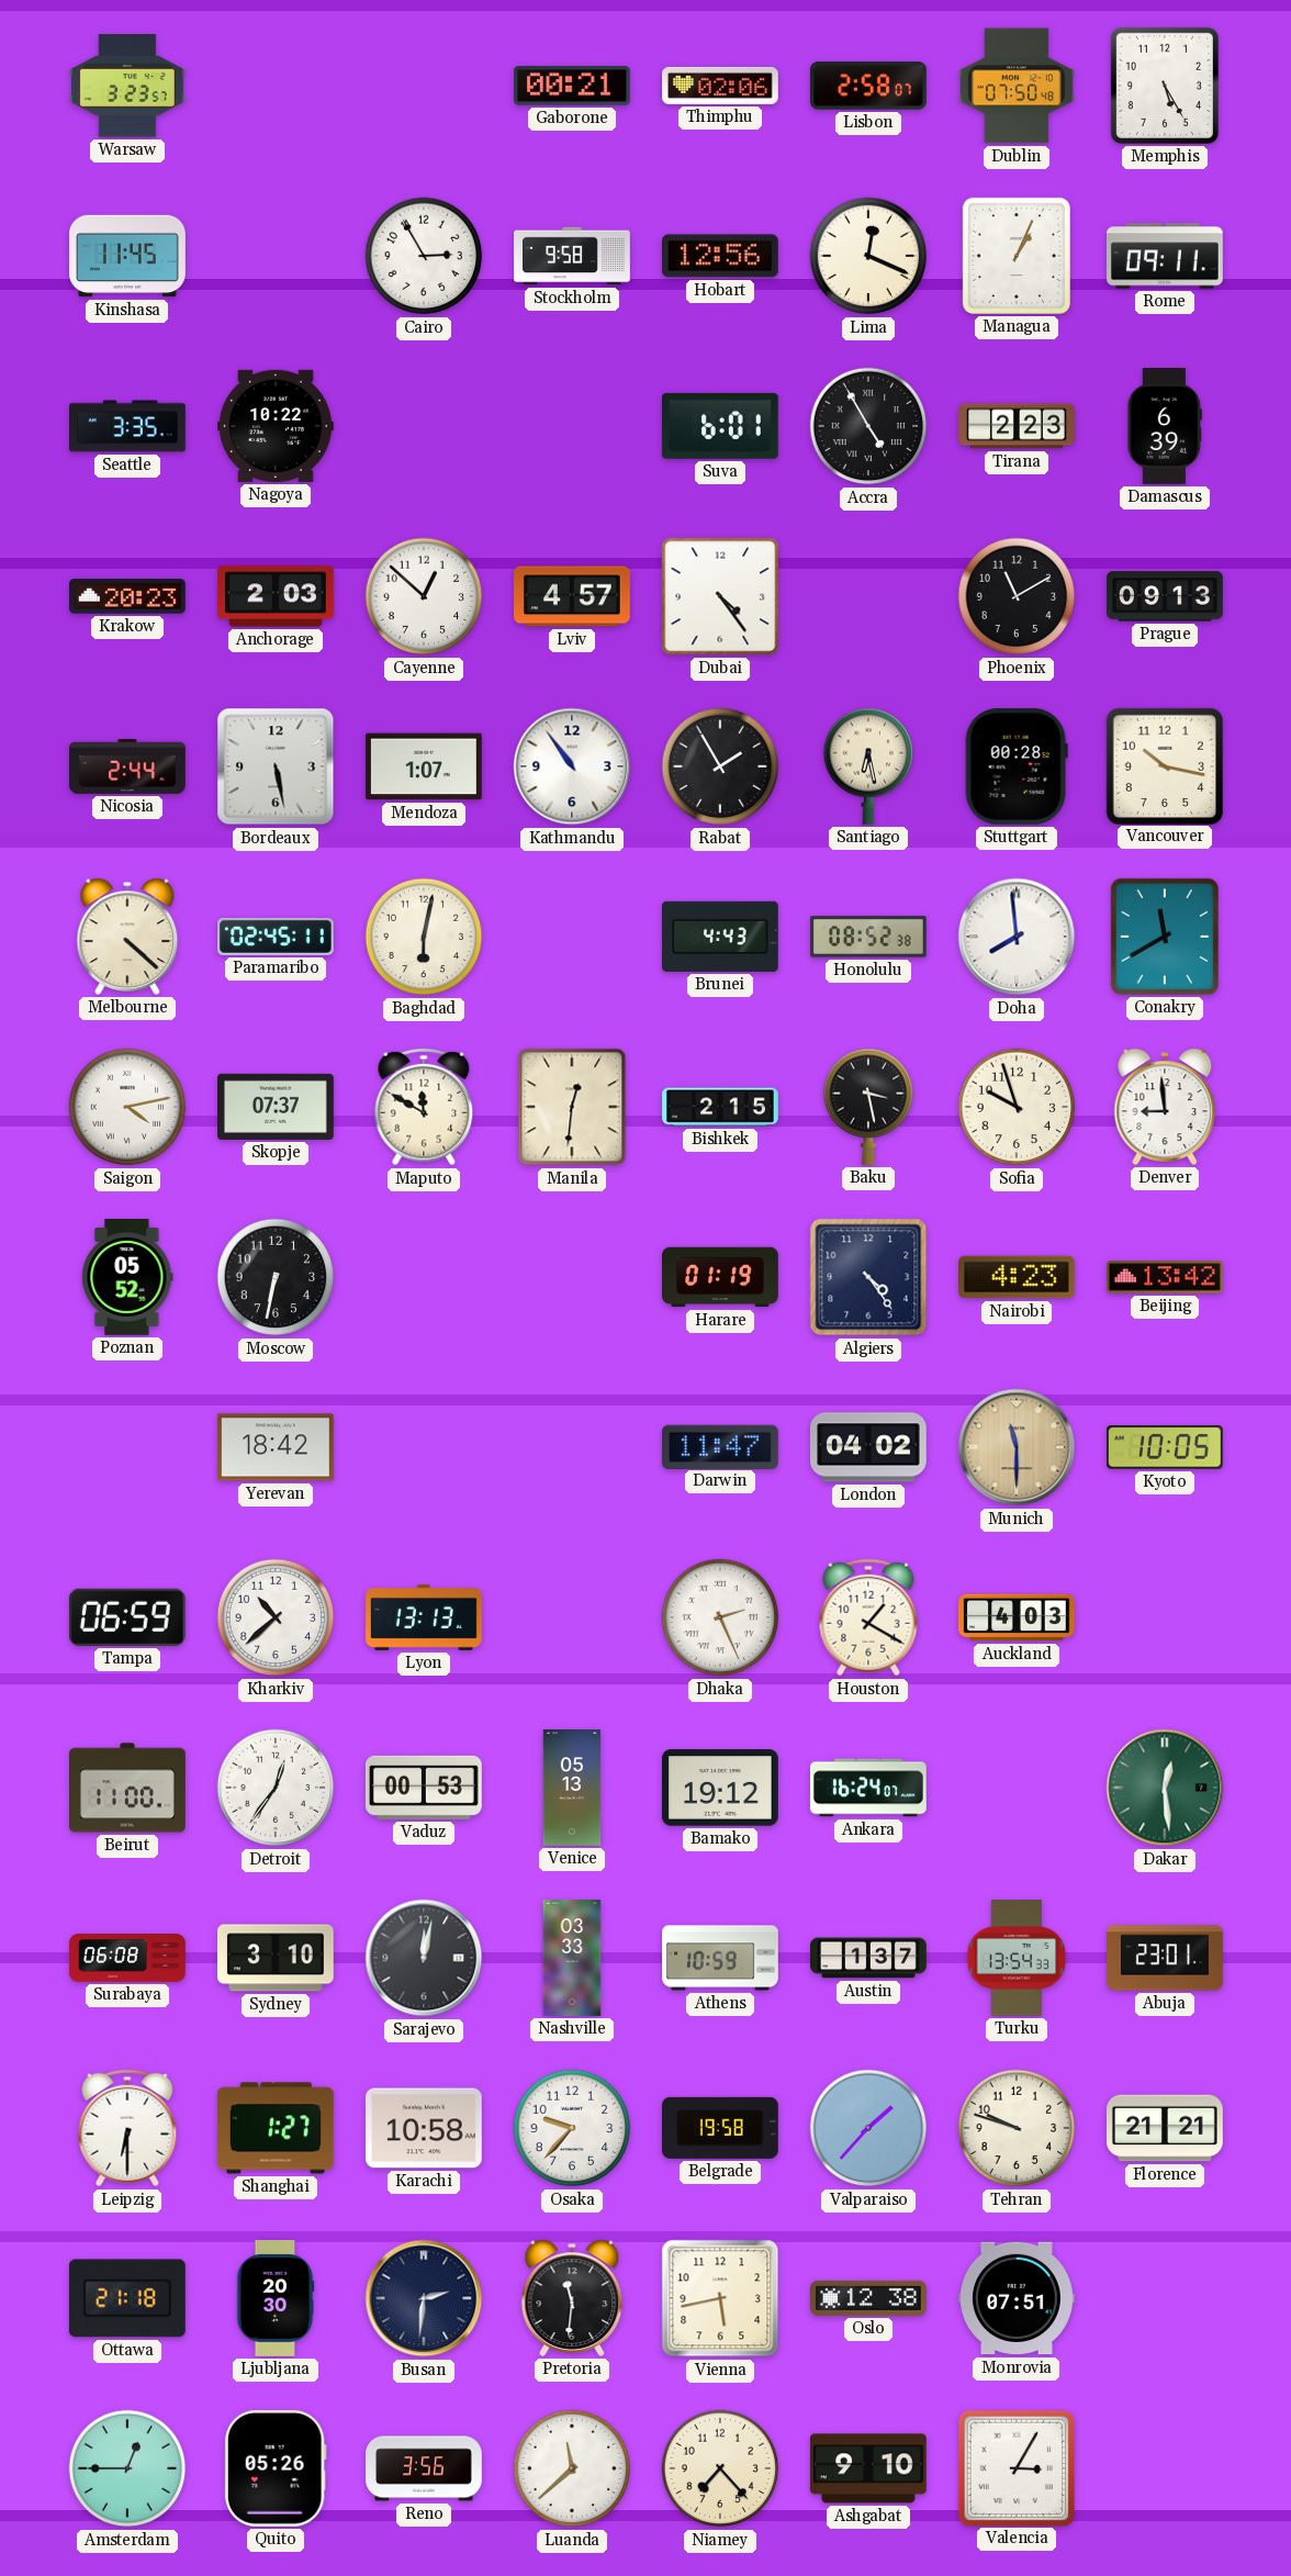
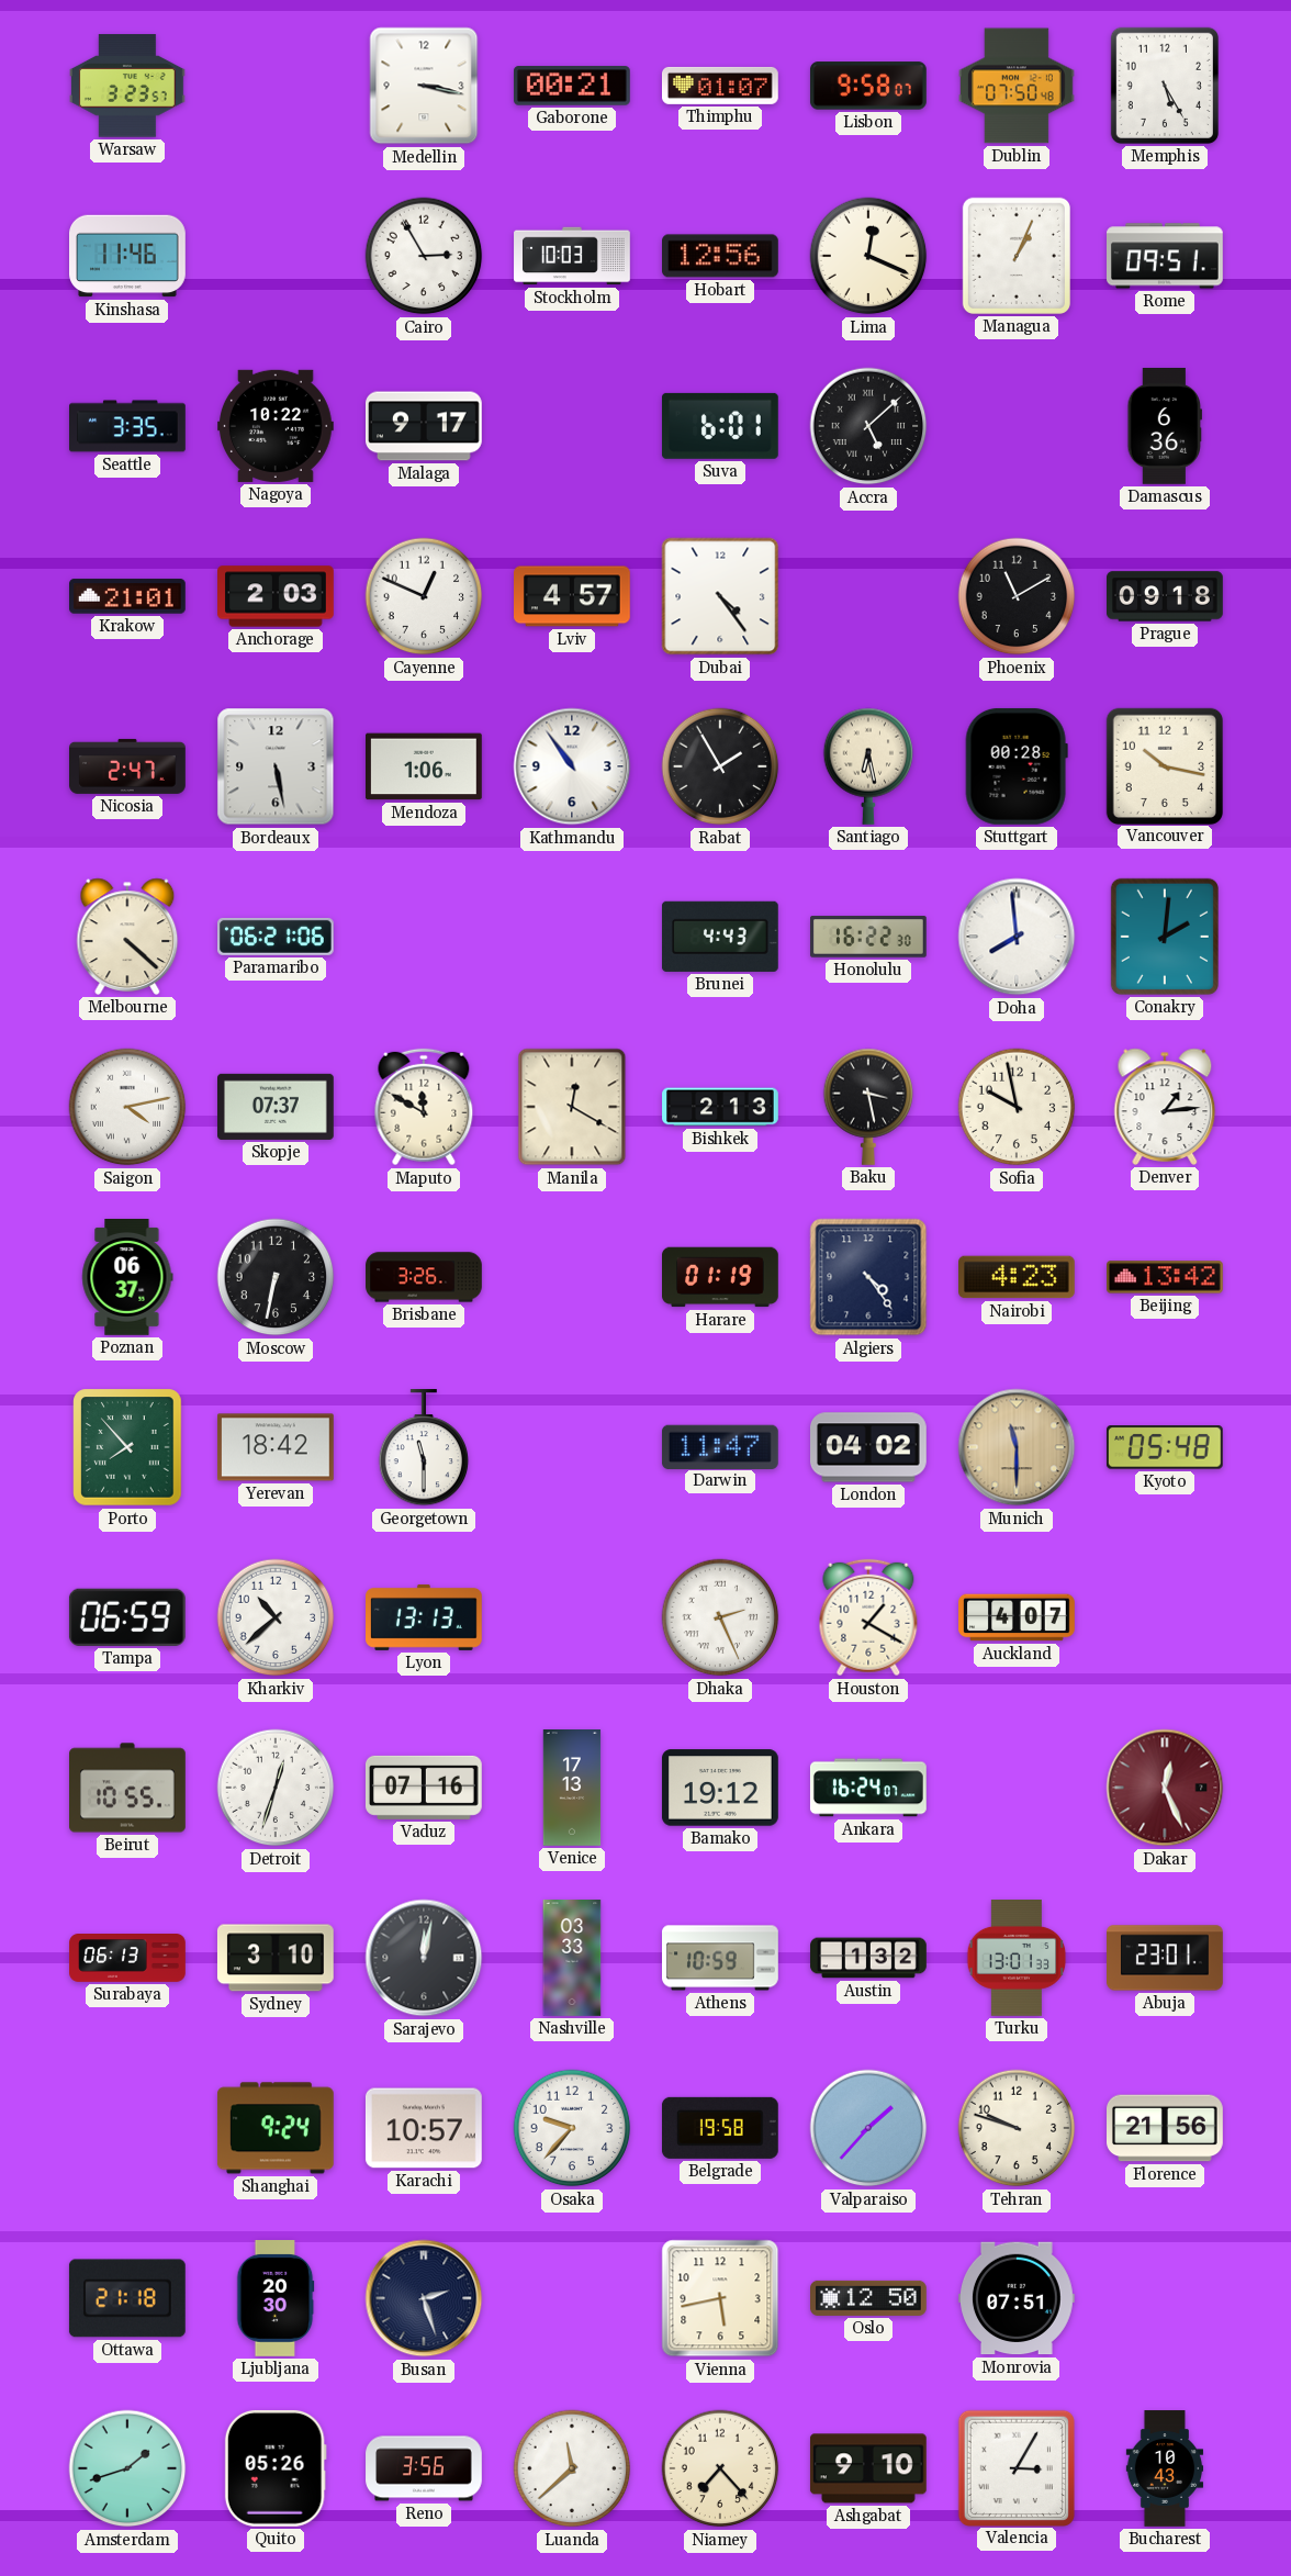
Medellin: none -> 3:17
Thimphu: 02:06 -> 01:07
Lisbon: 2:58 -> 9:58
Kinshasa: 11:45 -> 11:46
Stockholm: 9:58 -> 10:03
Rome: 09:11 -> 09:51
Malaga: none -> 9:17
Accra: 4:55 -> 5:08
Tirana: 2:23 -> none
Damascus: 6:39 -> 6:36
Krakow: 20:23 -> 21:01
Cayenne: 12:52 -> 12:49
Prague: 09:13 -> 09:18
Nicosia: 2:44 -> 2:47
Mendoza: 1:07 -> 1:06
Paramaribo: 02:45 -> 06:21
Baghdad: 6:02 -> none
Honolulu: 08:52 -> 16:22
Conakry: 11:40 -> 2:01
Manila: 12:31 -> 12:20
Bishkek: 2:15 -> 2:13
Sofia: 9:57 -> 9:58
Denver: 8:59 -> 1:14
Poznan: 05:52 -> 06:37
Brisbane: none -> 3:26
Porto: none -> 7:53
Georgetown: none -> 11:30
Kyoto: 10:05 -> 05:48
Auckland: 4:03 -> 4:07
Beirut: 11:00 -> 10:55
Detroit: 12:36 -> 12:33
Vaduz: 00:53 -> 07:16
Venice: 05:13 -> 17:13
Dakar: 12:29 -> 12:26
Dakar dial: green -> burgundy
Surabaya: 06:08 -> 06:13
Austin: 1:37 -> 1:32
Turku: 13:54 -> 13:01
Leipzig: 6:30 -> none
Shanghai: 1:27 -> 9:24
Karachi: 10:58 -> 10:57
Florence: 21:21 -> 21:56
Busan: 2:31 -> 2:27
Pretoria: 11:31 -> none
Oslo: 12:38 -> 12:50
Amsterdam: 12:45 -> 1:42
Bucharest: none -> 10:43
